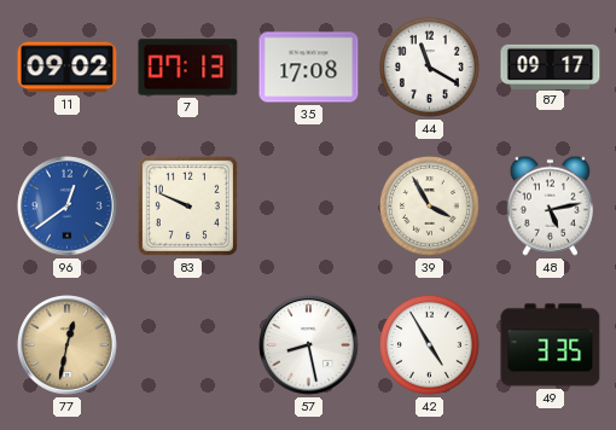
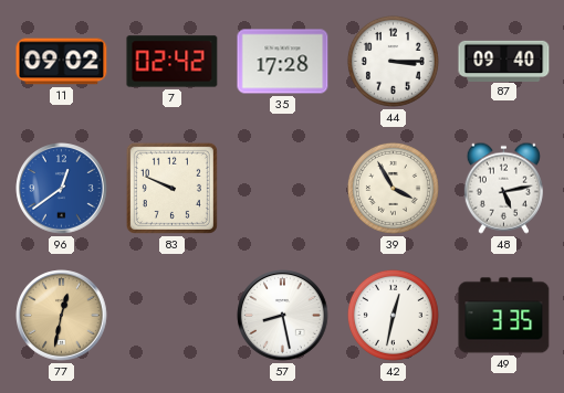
7: 07:13 -> 02:42
35: 17:08 -> 17:28
44: 11:20 -> 3:15
87: 09:17 -> 09:40
42: 4:55 -> 12:32
